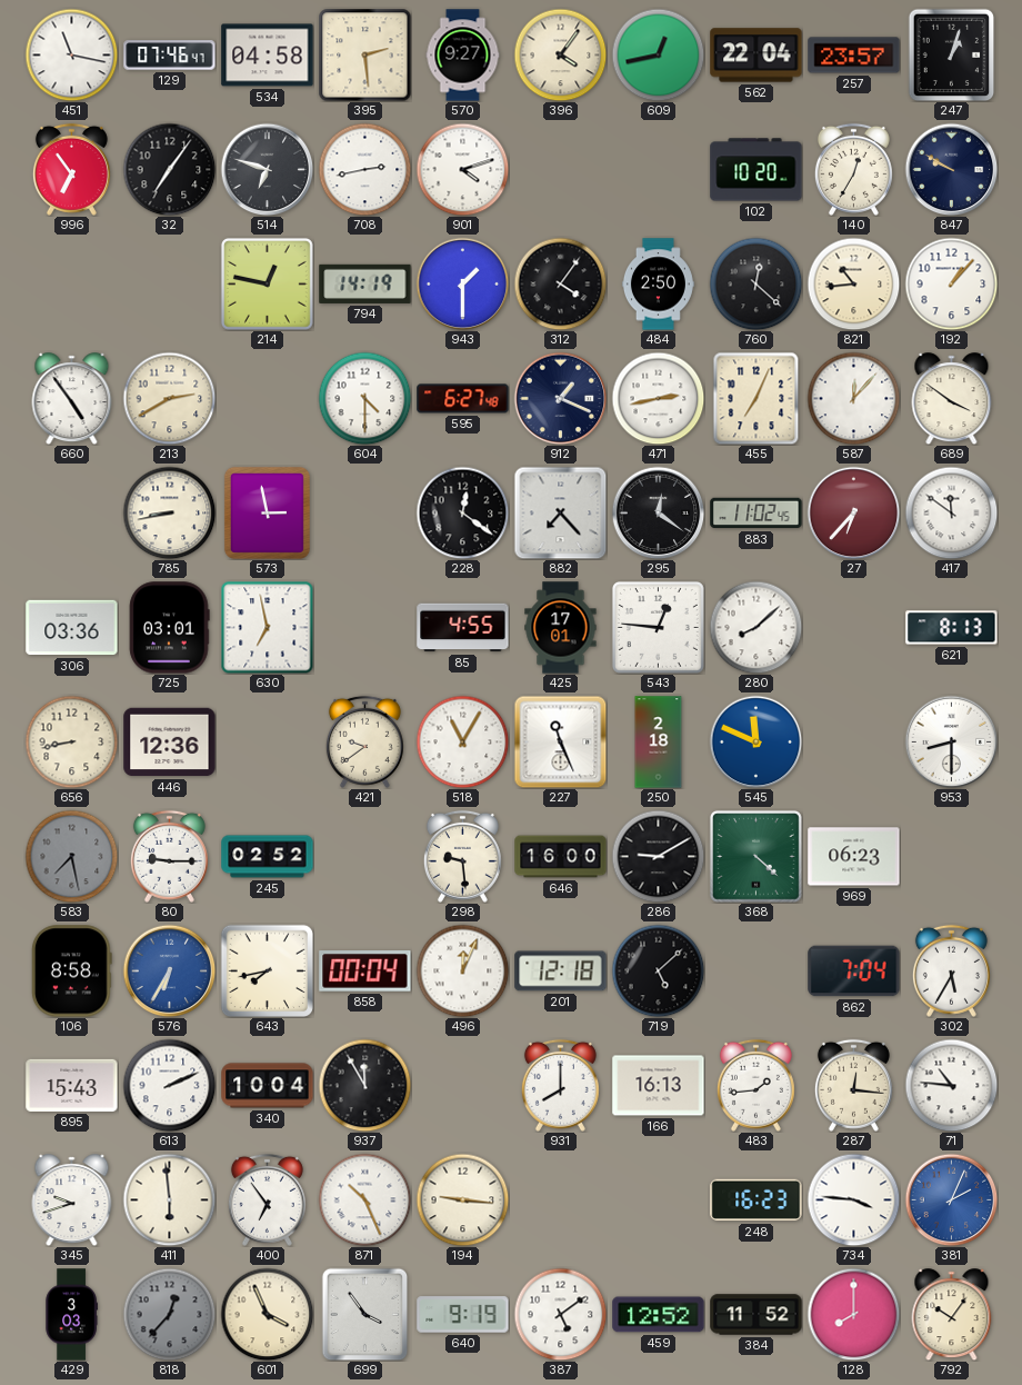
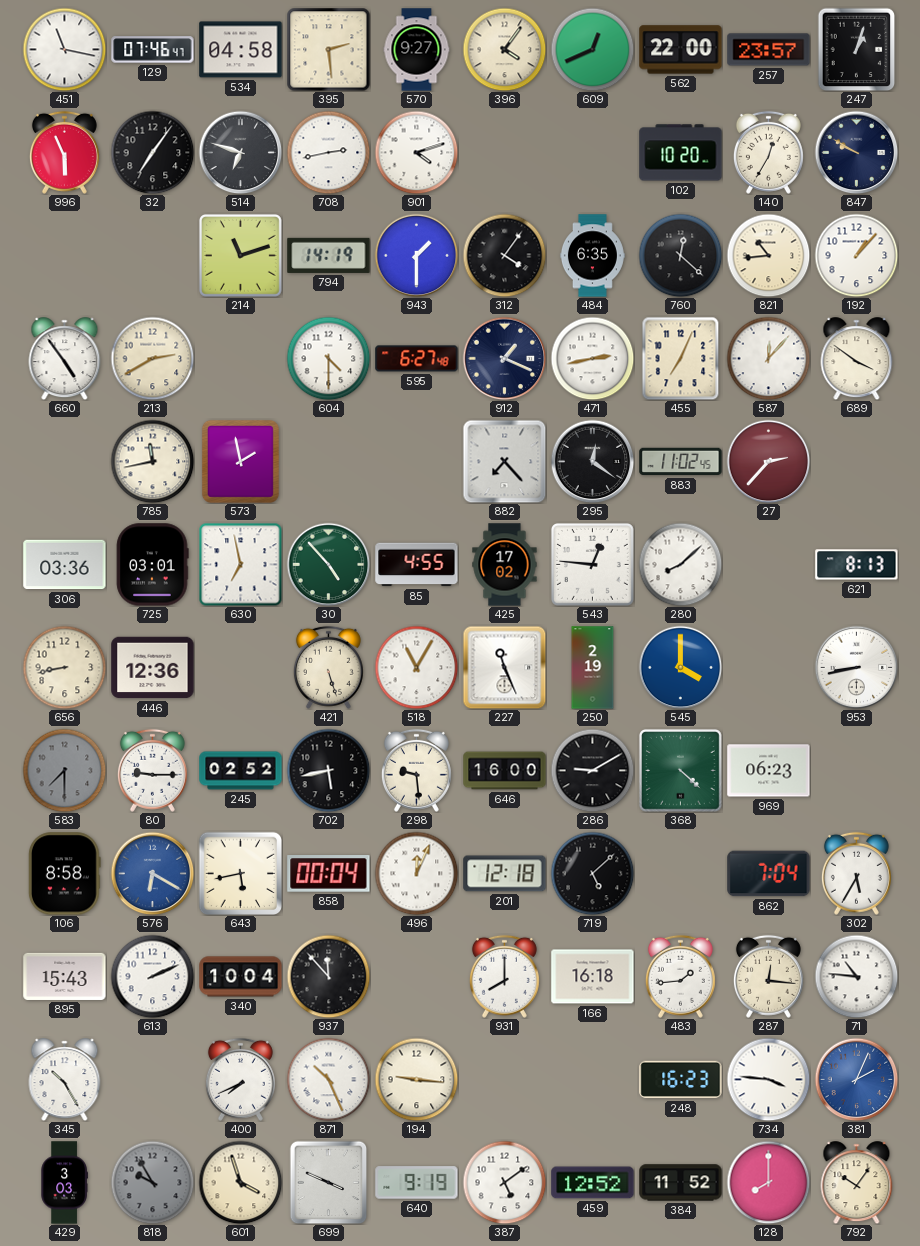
609: 12:43 -> 12:41
562: 22:04 -> 22:00
996: 6:54 -> 5:56
214: 12:47 -> 11:12
484: 2:50 -> 6:35
785: 8:43 -> 11:43
573: 2:58 -> 1:58
228: 12:21 -> none
27: 6:37 -> 2:37
417: 11:51 -> none
30: none -> 4:53
425: 17:01 -> 17:02
421: 9:39 -> 5:27
250: 2:18 -> 2:19
545: 11:49 -> 4:00
953: 8:30 -> 8:43
583: 7:28 -> 7:30
702: none -> 5:43
576: 6:35 -> 6:20
643: 7:43 -> 5:43
937: 11:55 -> 11:53
166: 16:13 -> 16:18
345: 9:42 -> 10:25
411: 5:59 -> none
400: 6:54 -> 7:41
818: 12:37 -> 9:55
601: 3:56 -> 3:57
699: 3:54 -> 3:49
